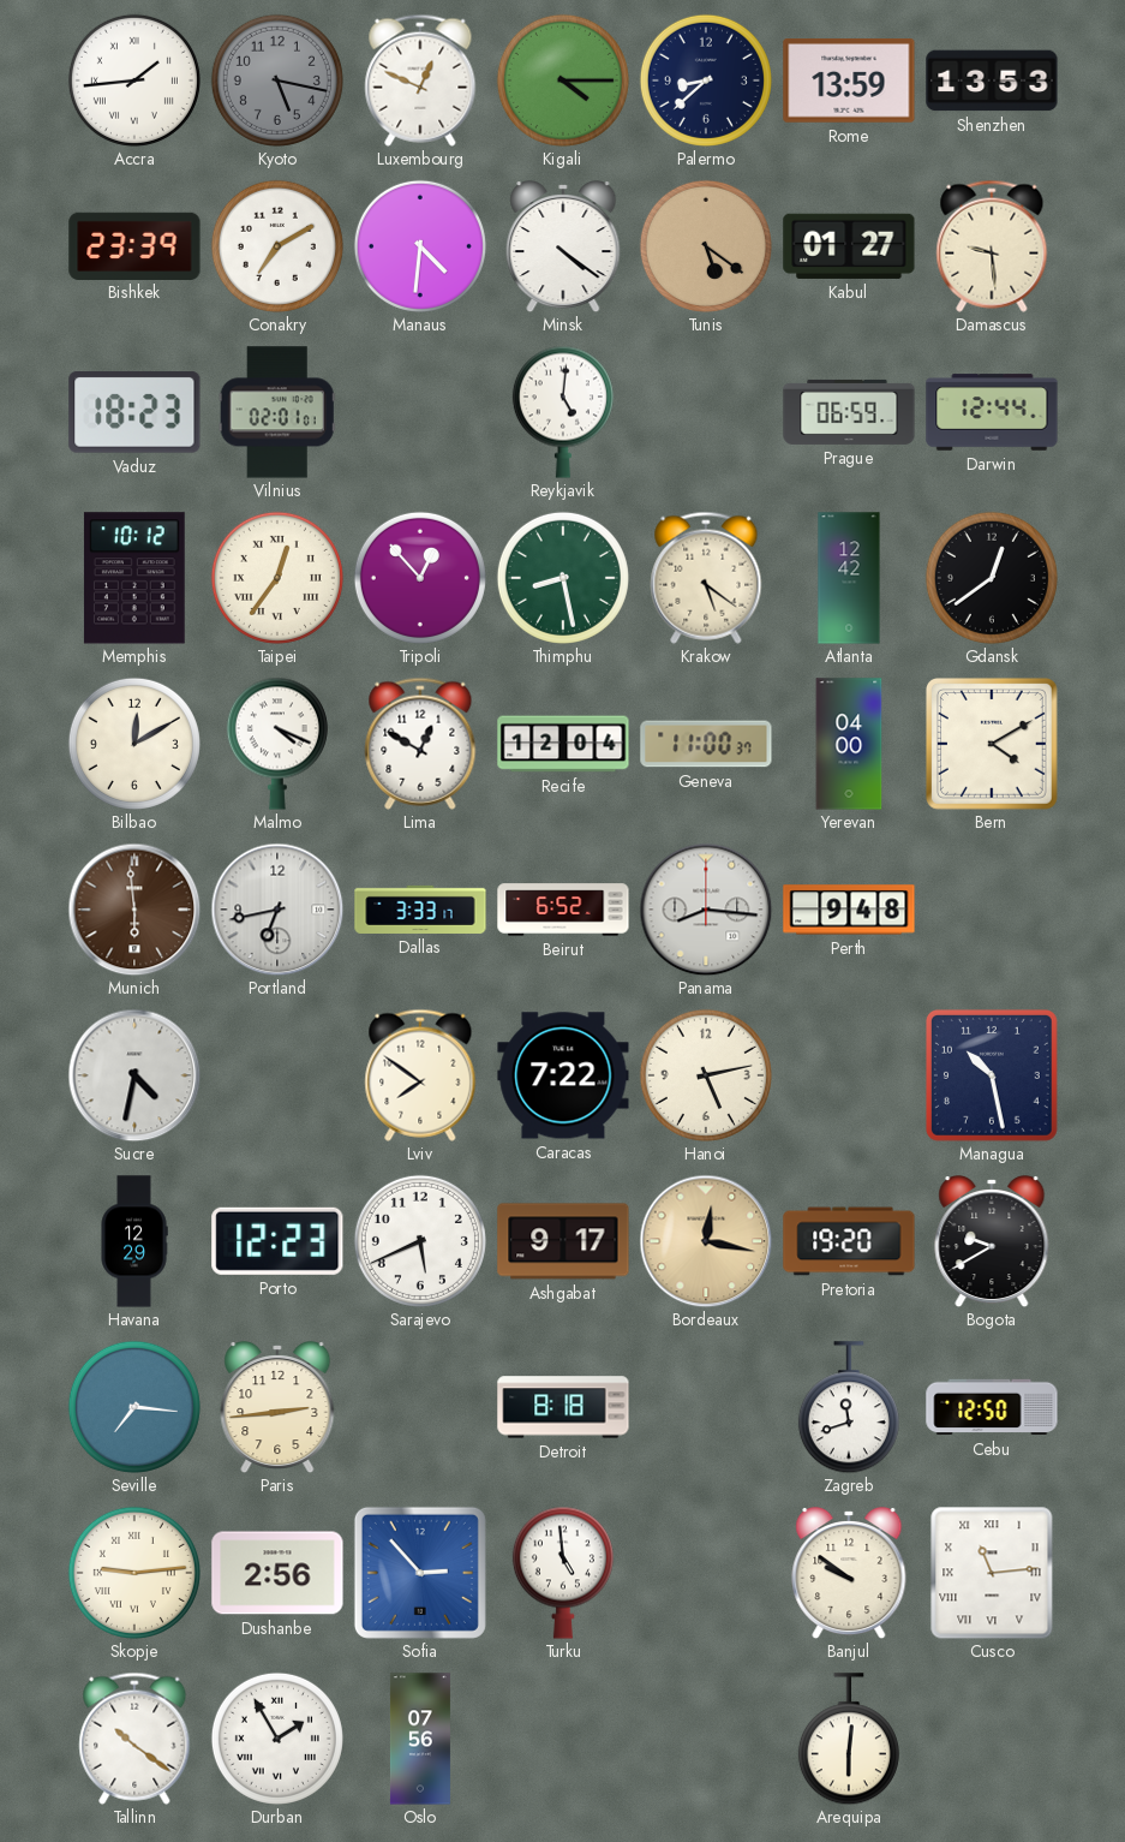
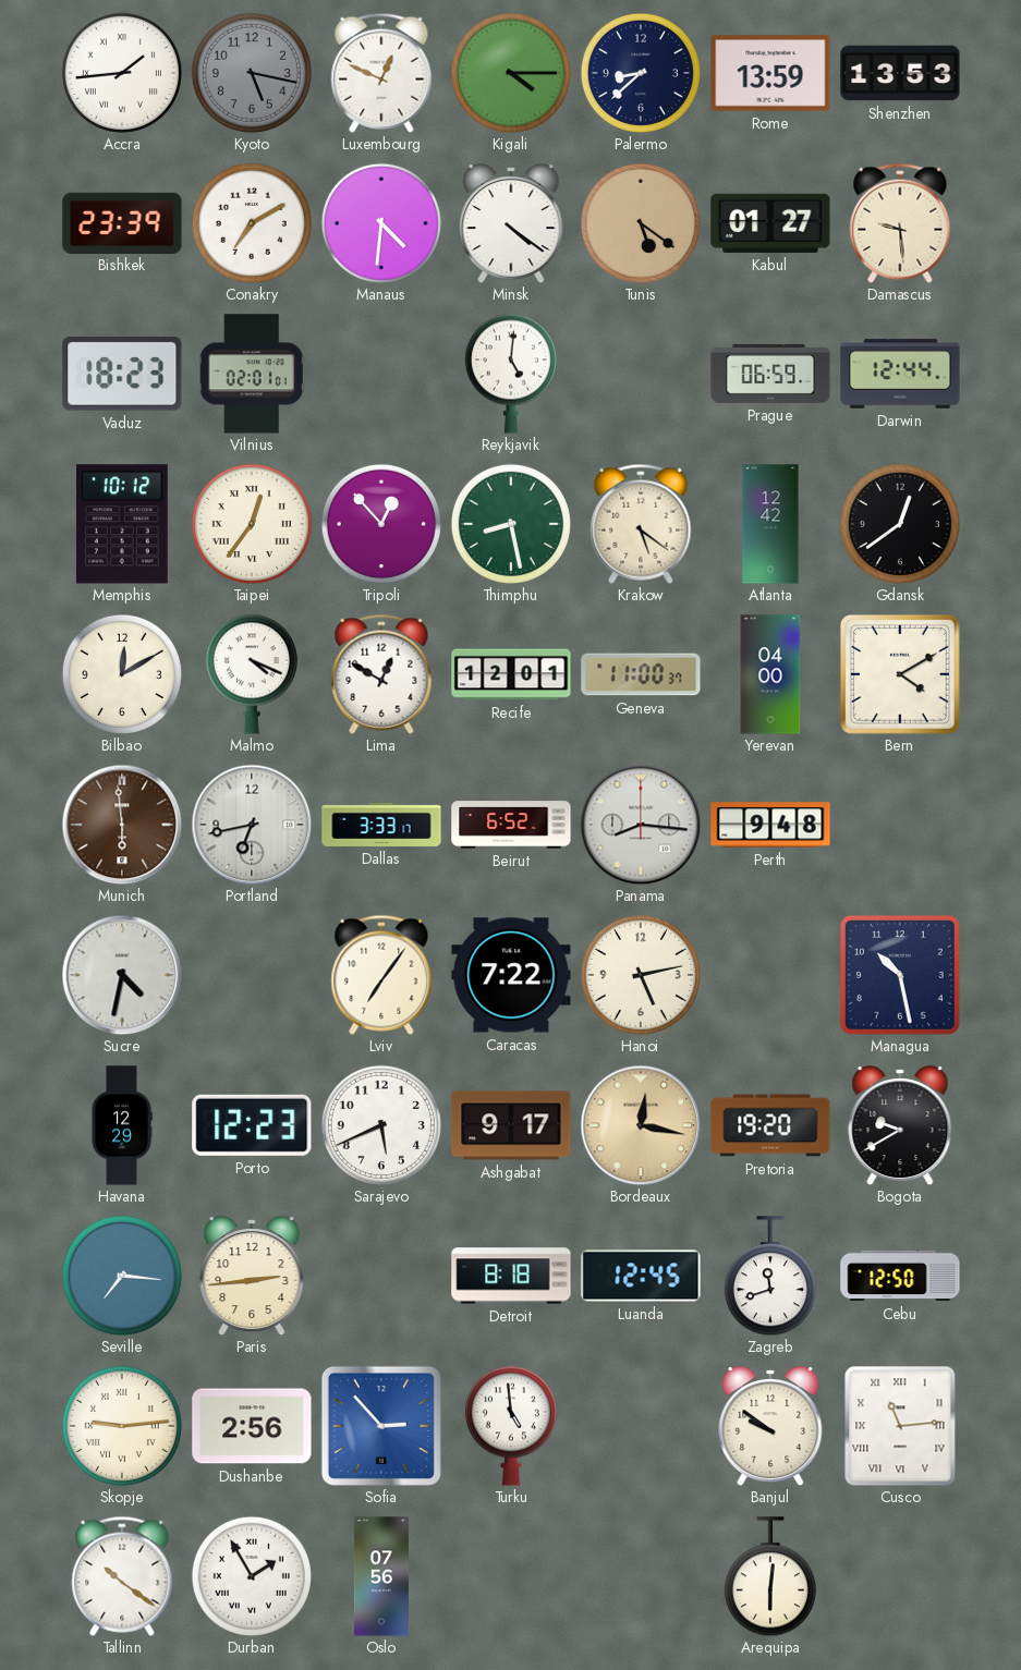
Recife: 12:04 -> 12:01
Lviv: 7:51 -> 7:06
Luanda: none -> 12:45
